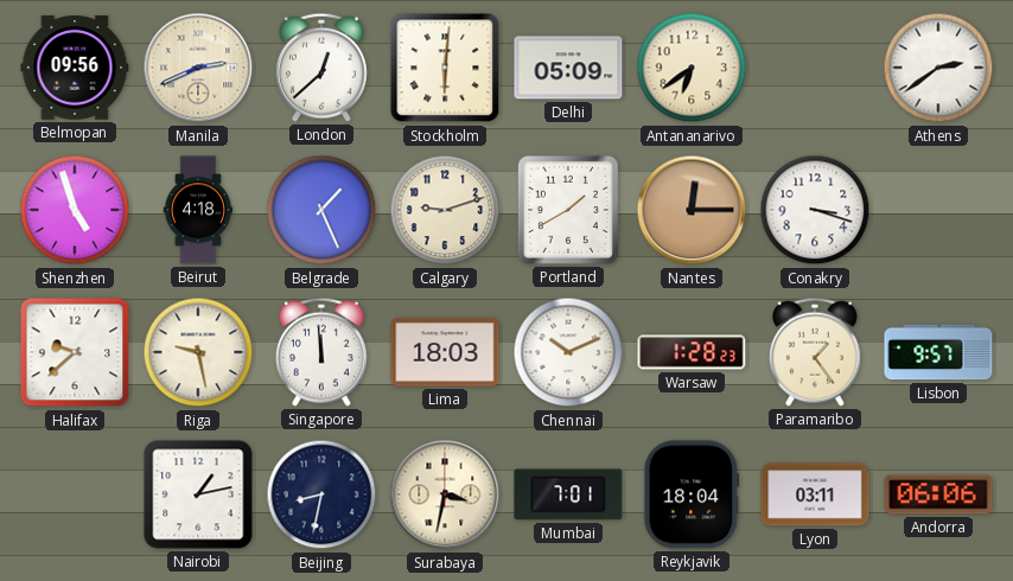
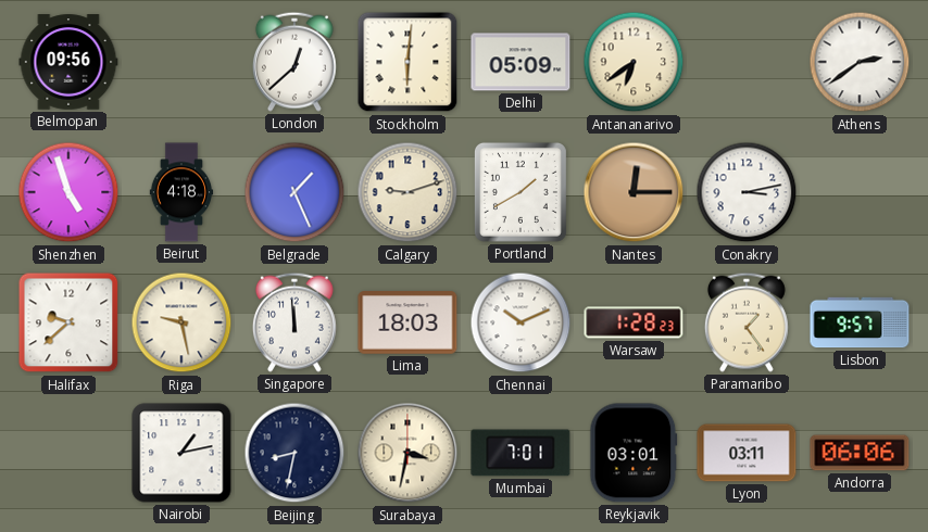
Manila: 2:41 -> none
Conakry: 3:18 -> 3:13
Reykjavik: 18:04 -> 03:01
